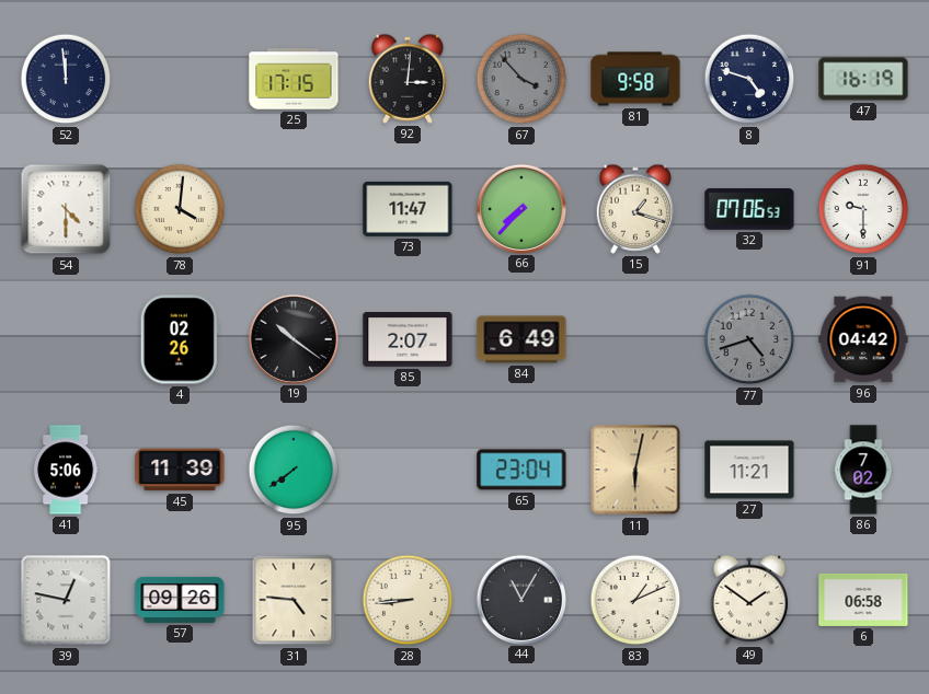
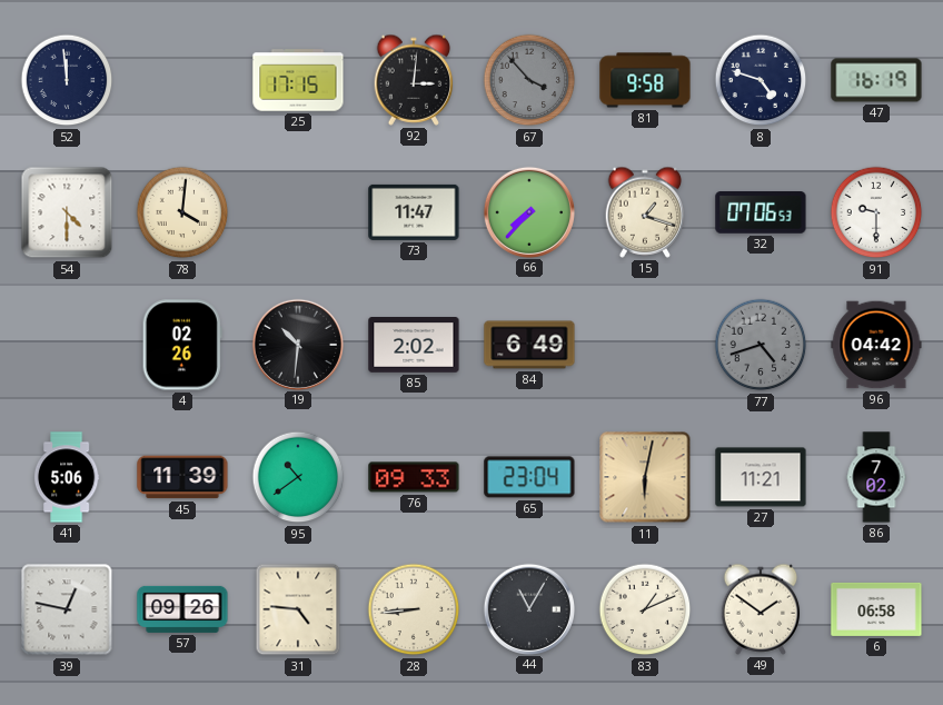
19: 10:21 -> 10:31
85: 2:07 -> 2:02
95: 7:39 -> 10:39
76: none -> 09:33
